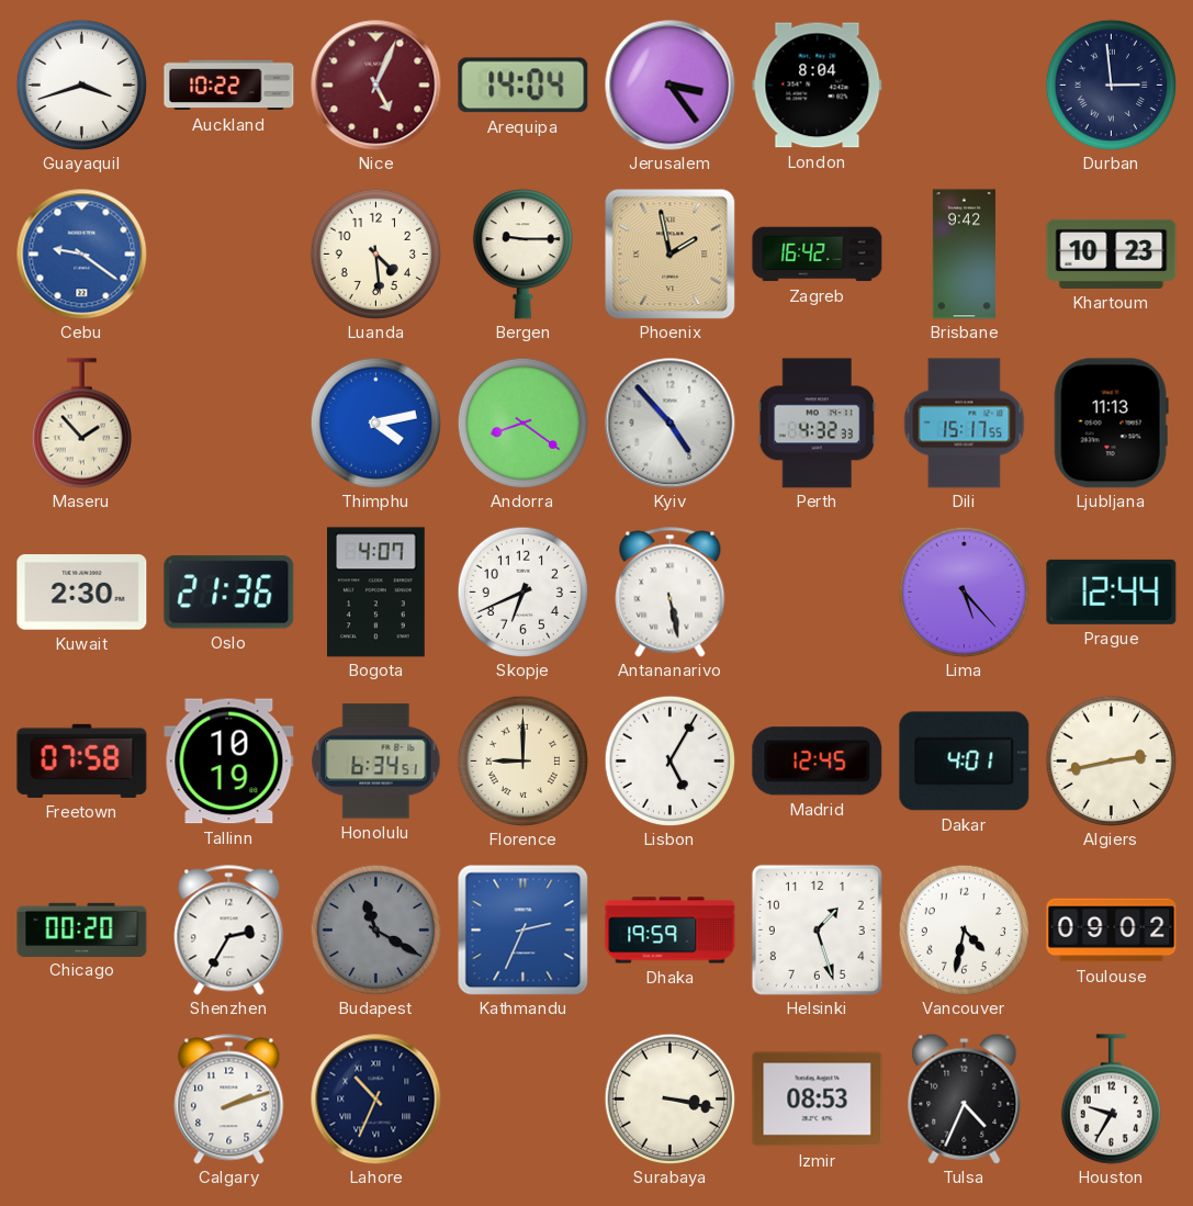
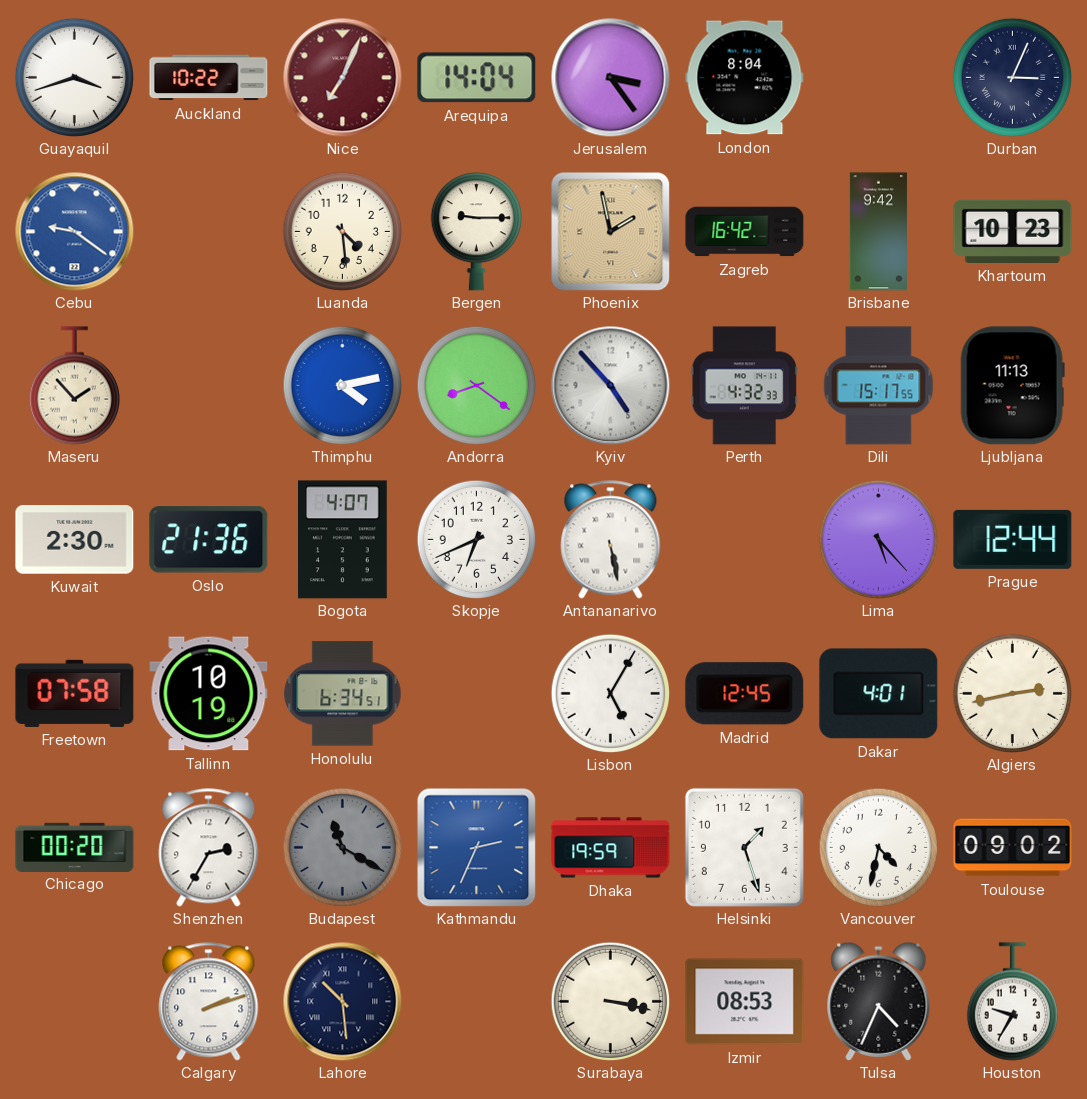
Nice: 5:04 -> 7:04
Durban: 2:59 -> 3:04
Florence: 9:00 -> none
Lahore: 10:34 -> 10:29
